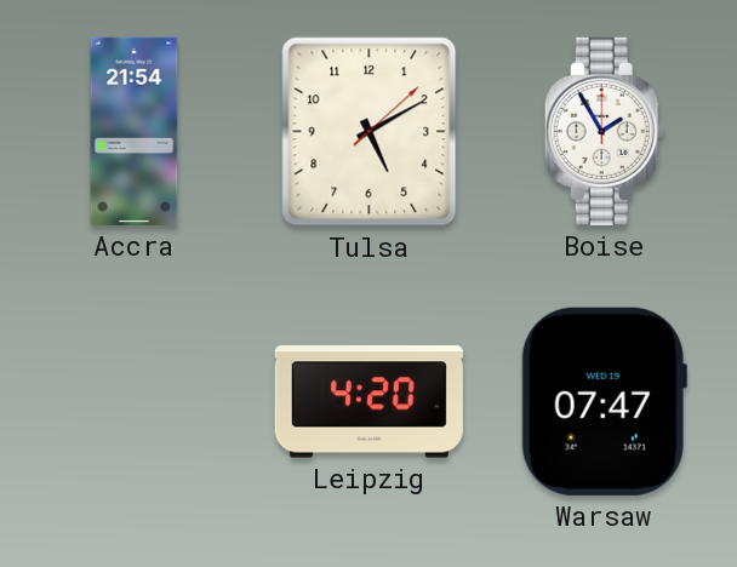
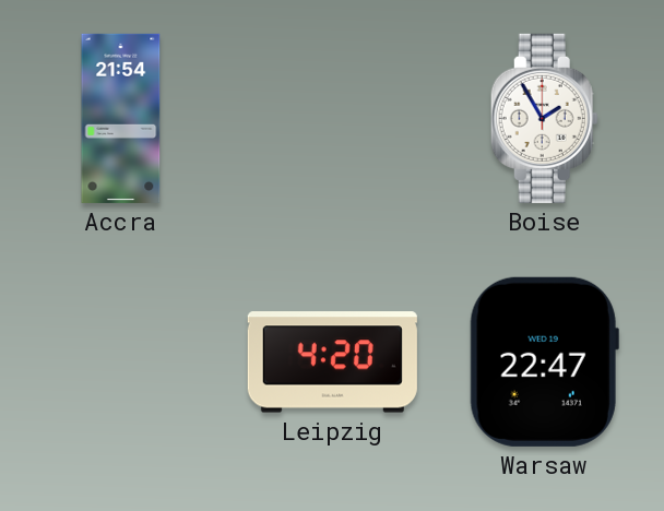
Tulsa: 5:10 -> none
Warsaw: 07:47 -> 22:47
